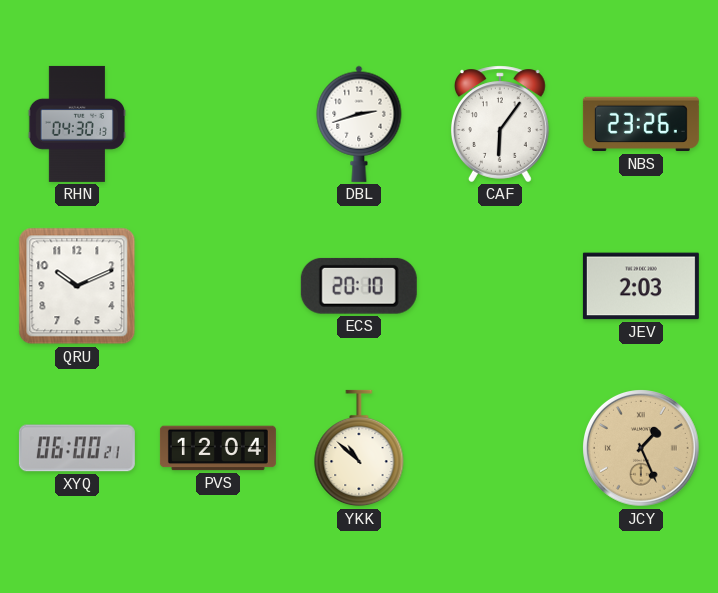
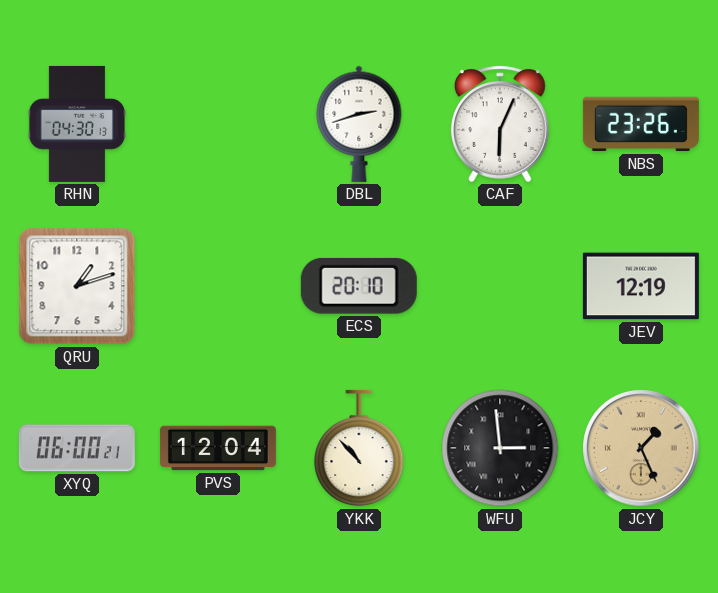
CAF: 6:06 -> 6:04
QRU: 10:11 -> 1:12
JEV: 2:03 -> 12:19
YKK: 10:52 -> 10:53
WFU: none -> 2:59
